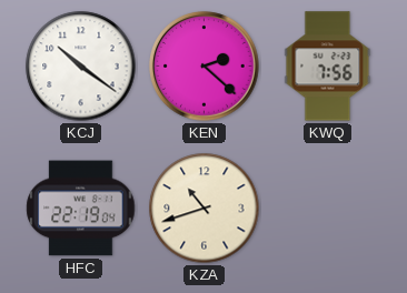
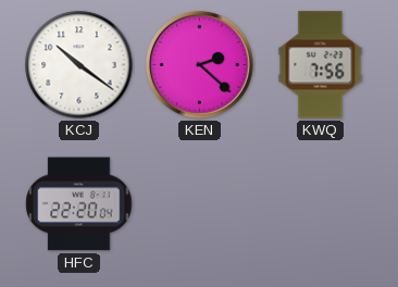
HFC: 22:19 -> 22:20
KZA: 10:42 -> none
